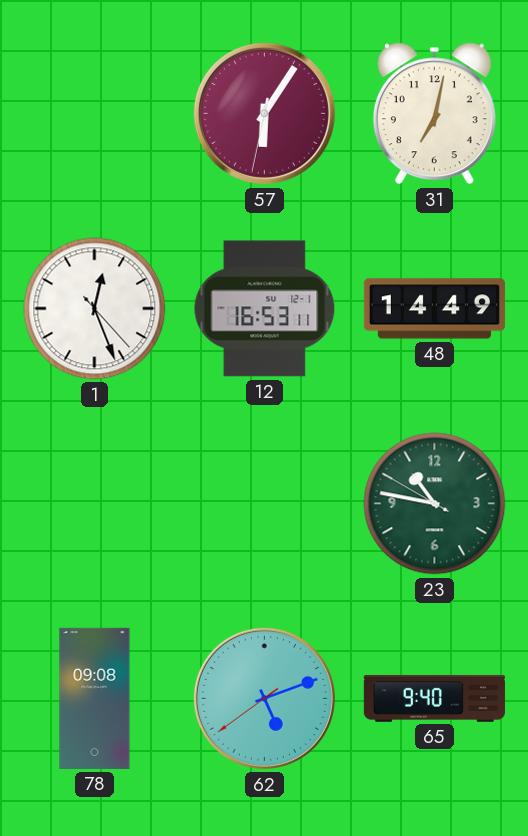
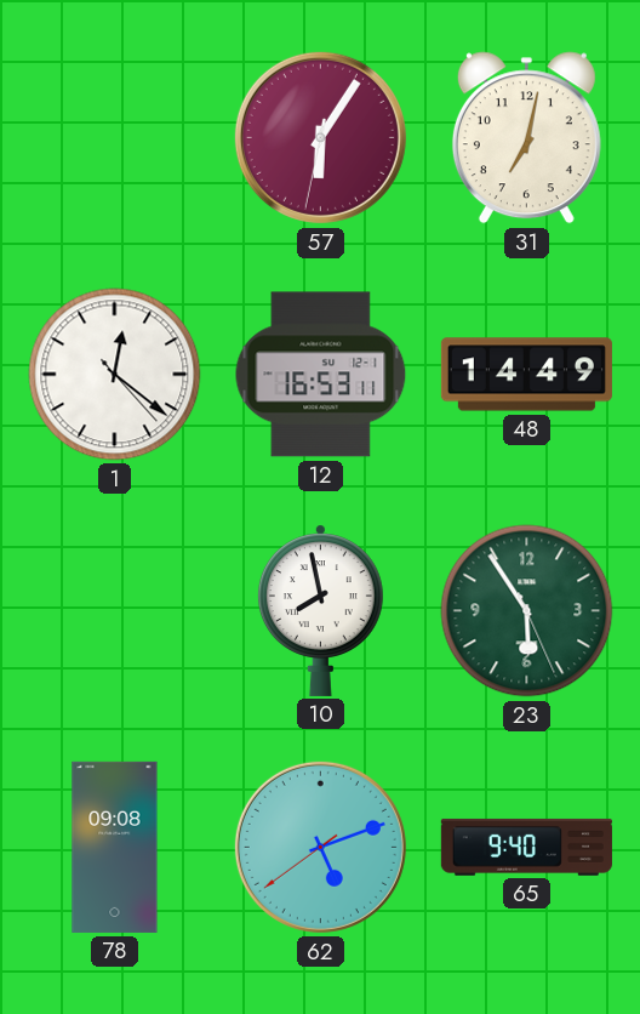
1: 12:26 -> 12:21
10: none -> 7:58
23: 10:46 -> 5:54
